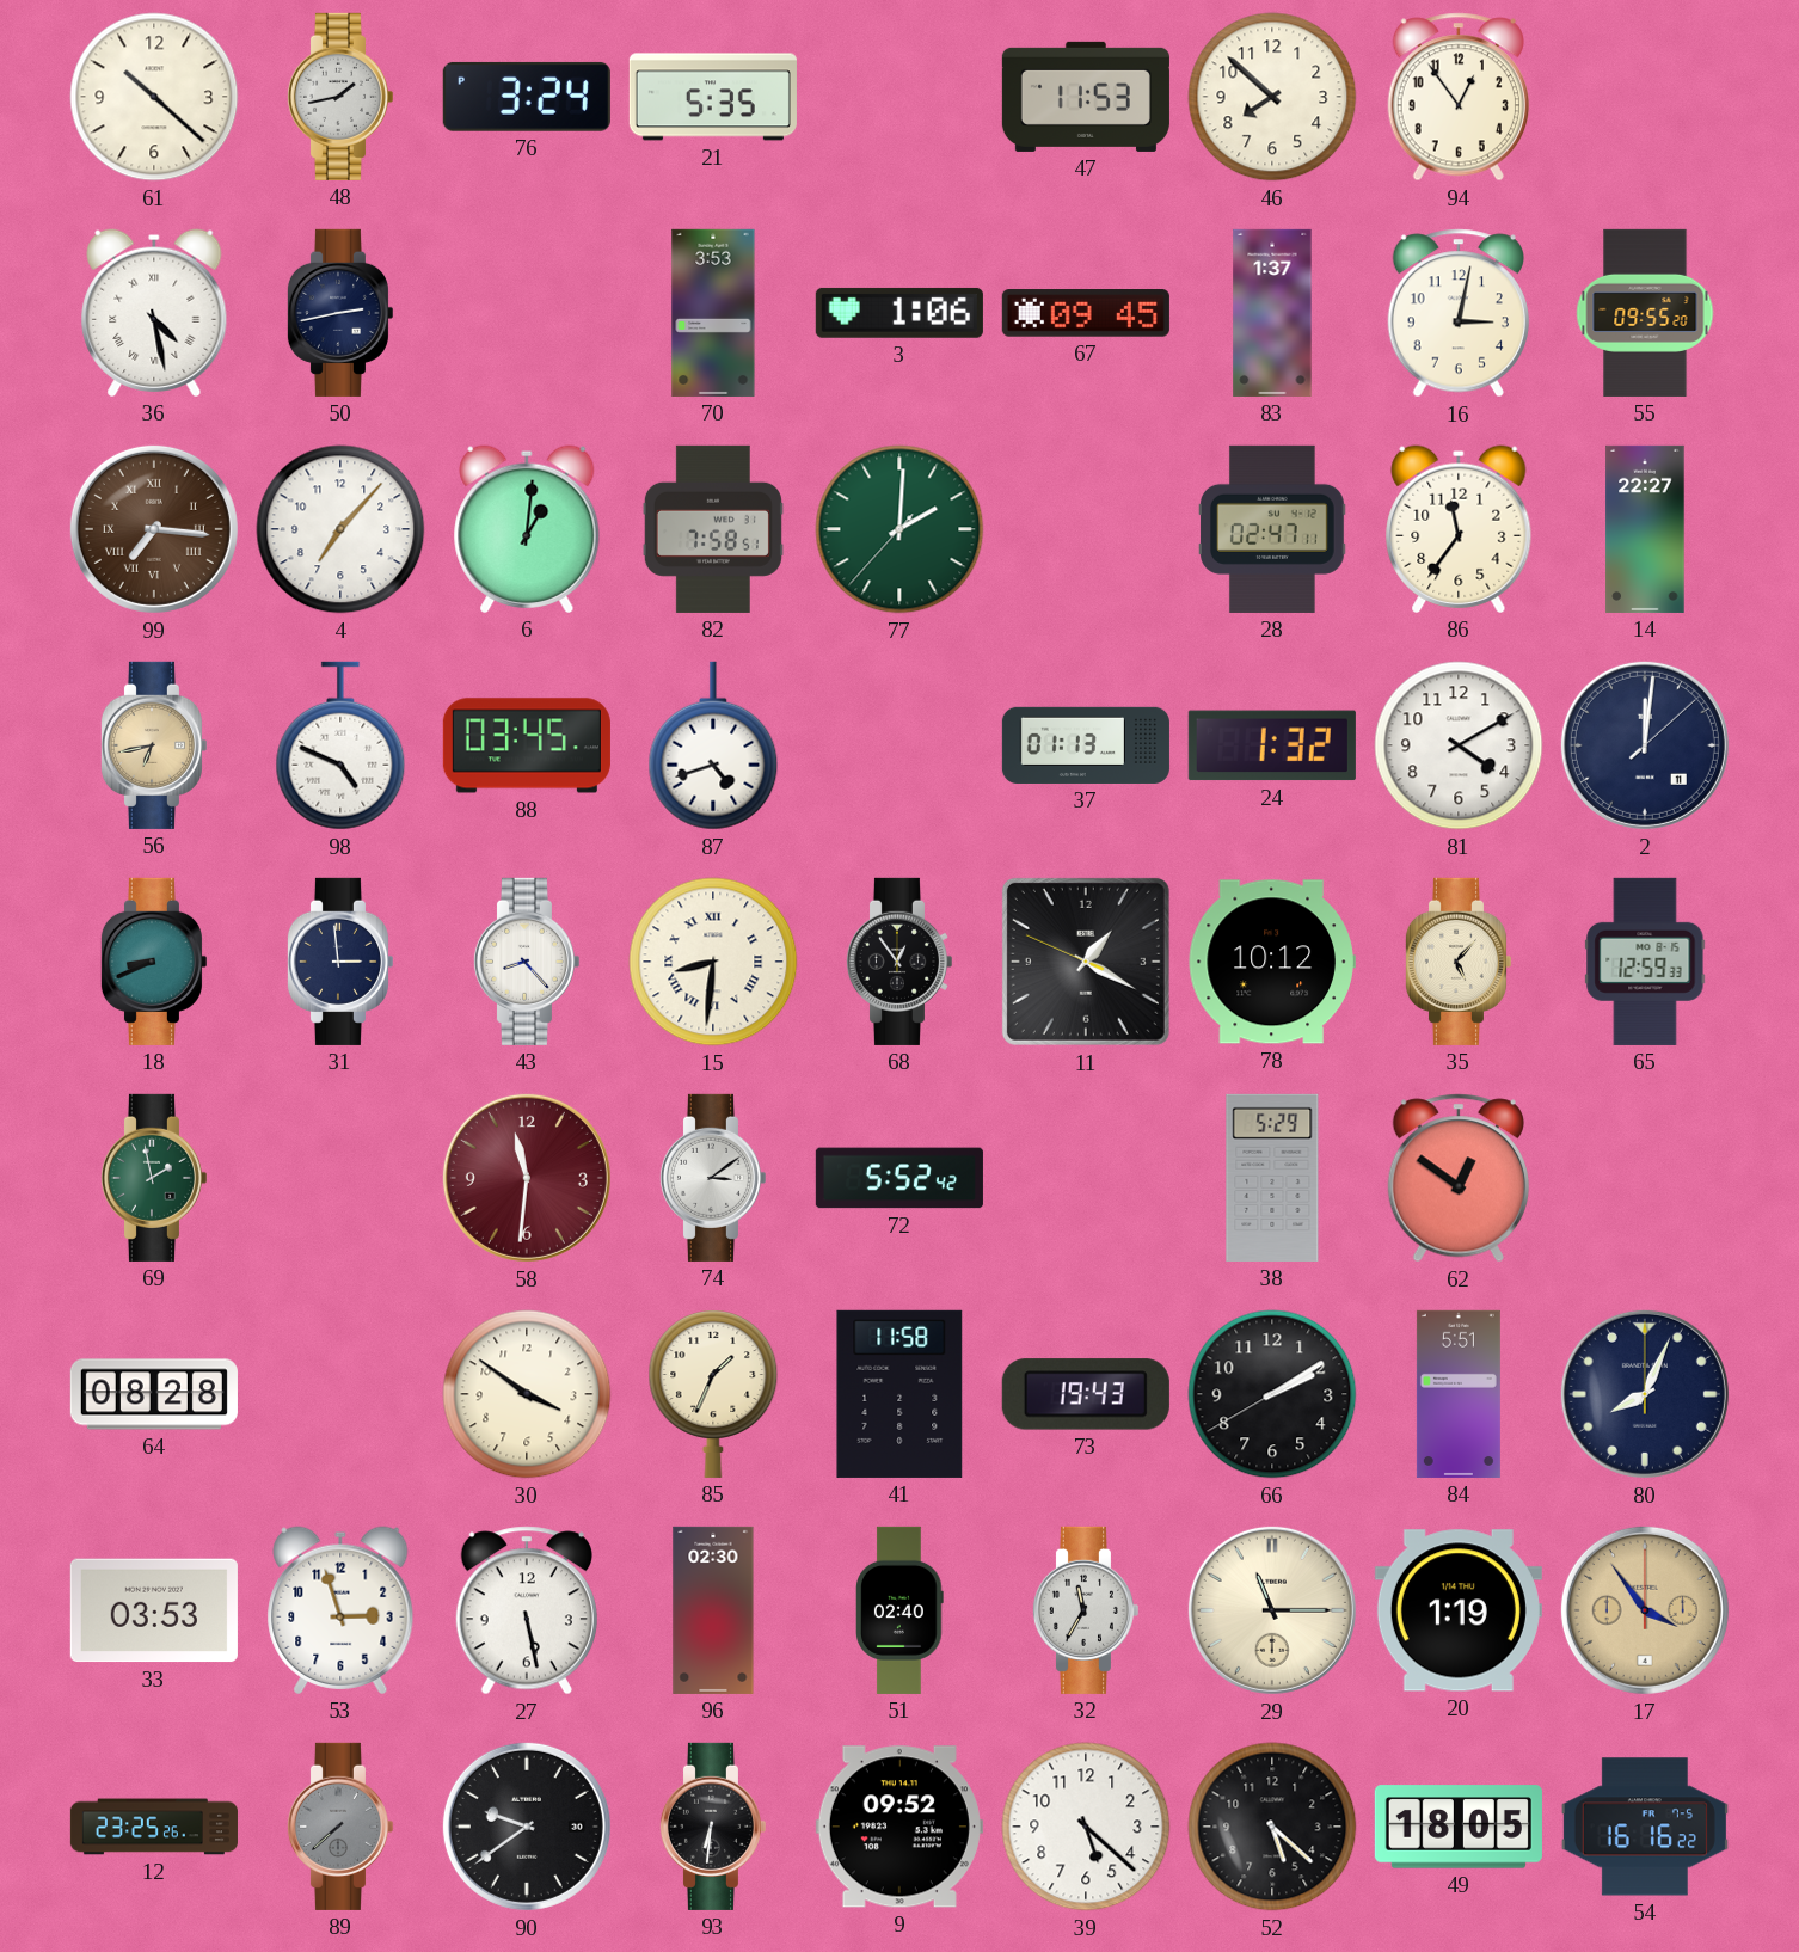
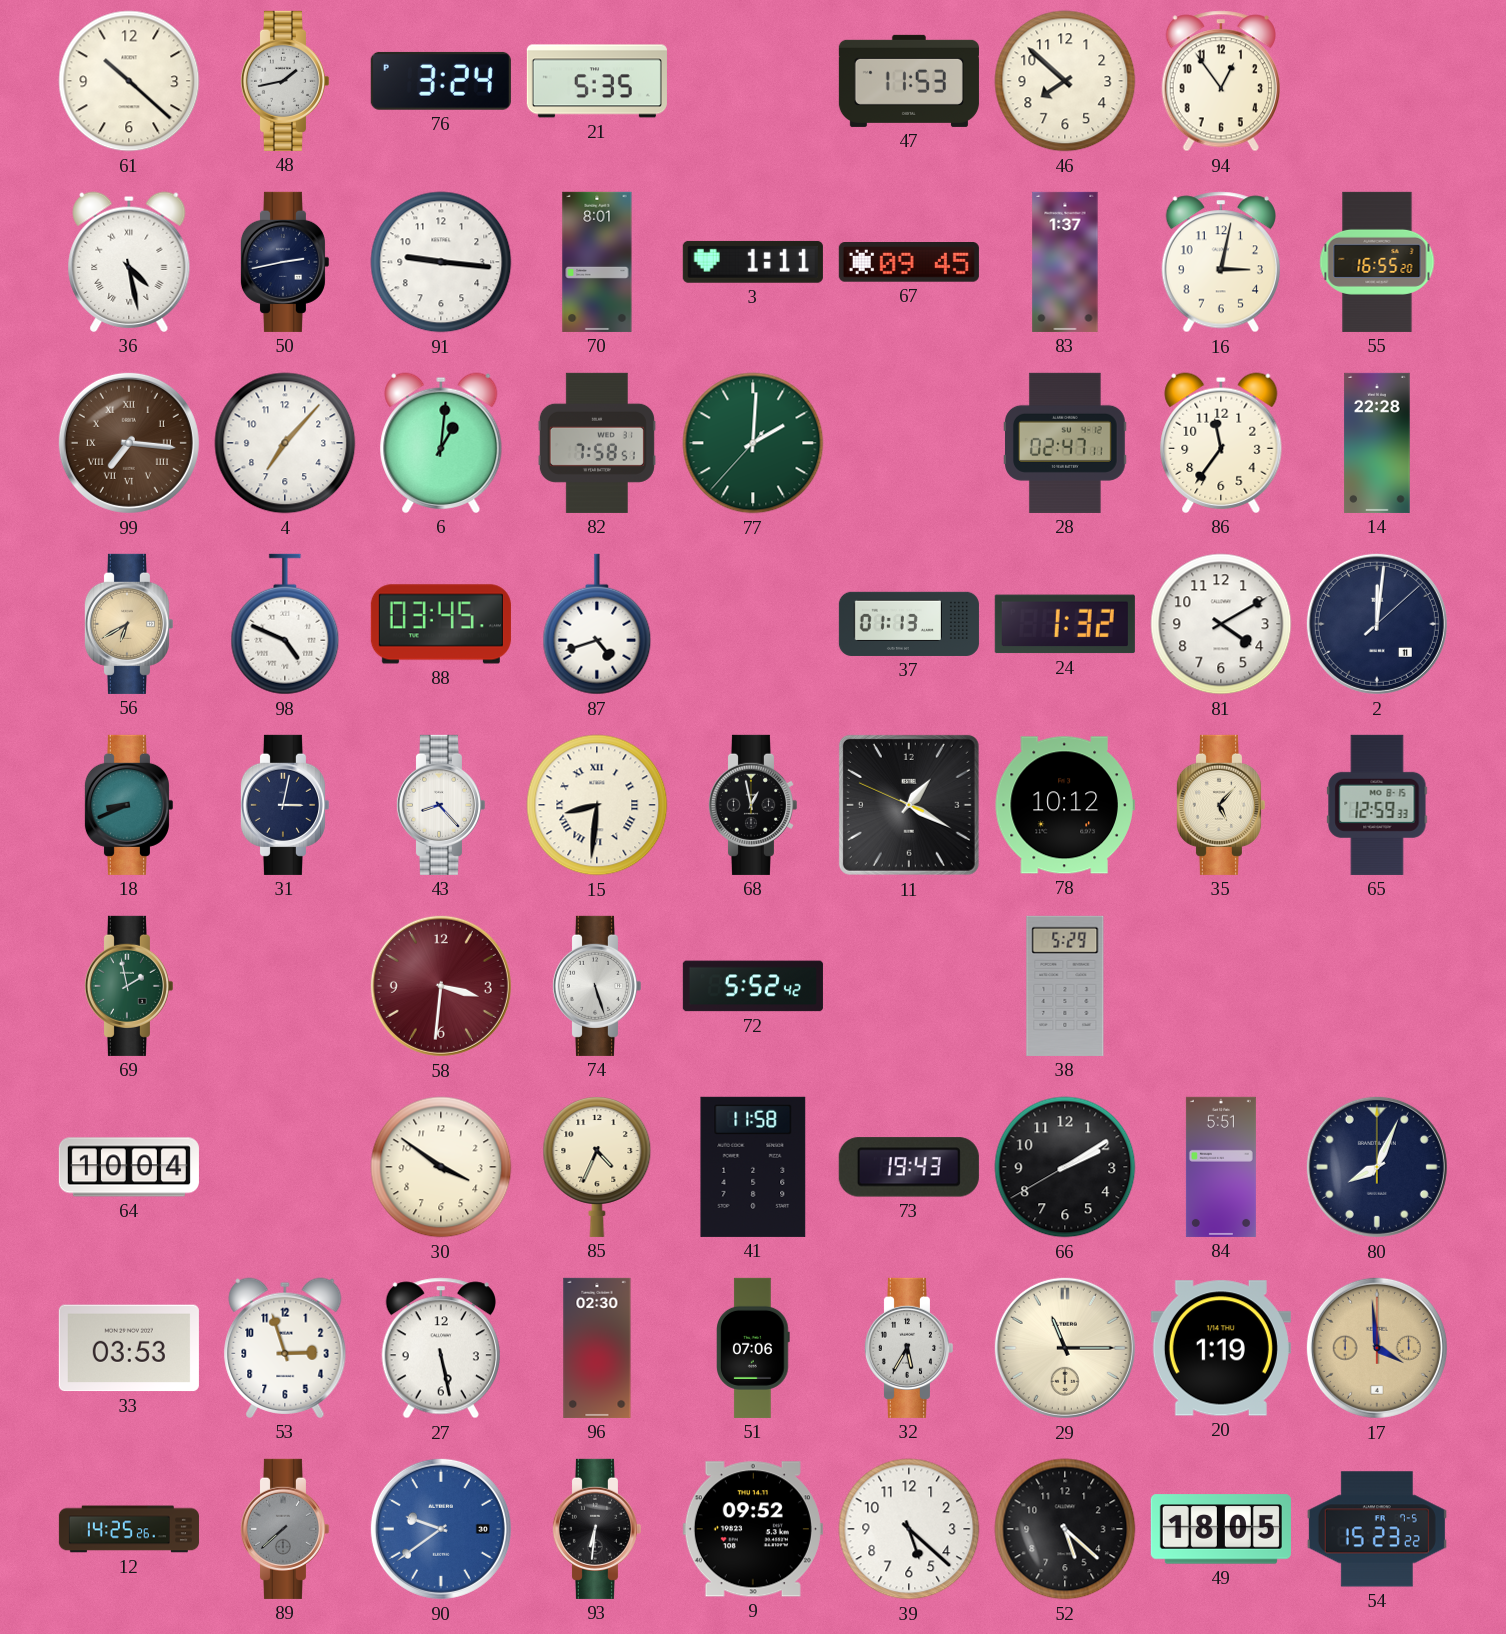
91: none -> 9:16
70: 3:53 -> 8:01
3: 1:06 -> 1:11
55: 09:55 -> 16:55
14: 22:27 -> 22:28
56: 6:43 -> 6:40
31: 2:59 -> 3:02
68: 12:54 -> 12:58
58: 11:31 -> 3:31
74: 3:09 -> 5:27
62: 12:51 -> none
64: 08:28 -> 10:04
85: 1:34 -> 4:34
51: 02:40 -> 07:06
32: 11:35 -> 5:35
17: 3:54 -> 3:59
12: 23:25 -> 14:25
90 dial: black -> blue
54: 16:16 -> 15:23
